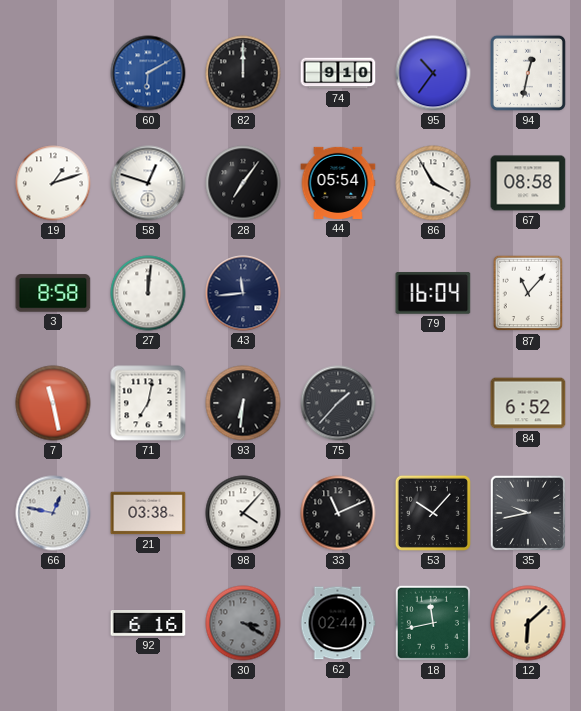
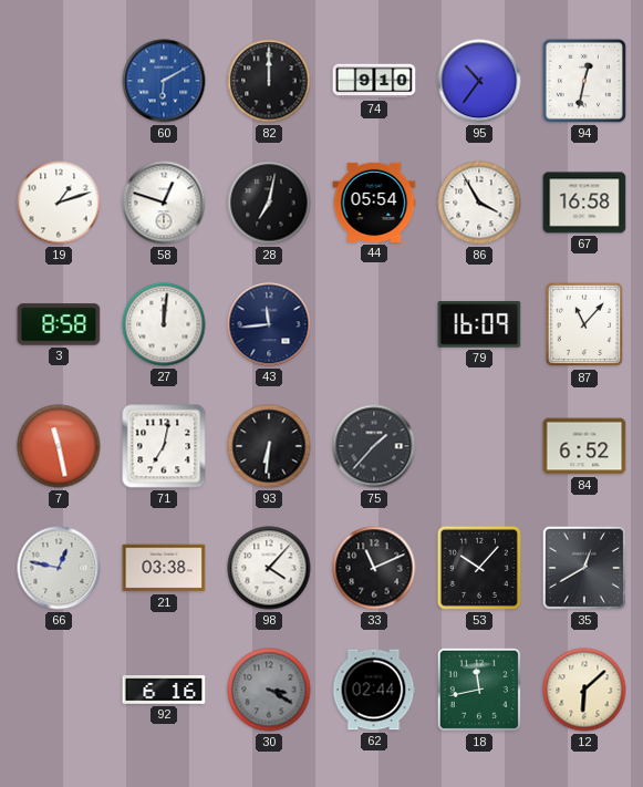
28: 7:06 -> 7:02
67: 08:58 -> 16:58
79: 16:04 -> 16:09
35: 9:43 -> 12:40
